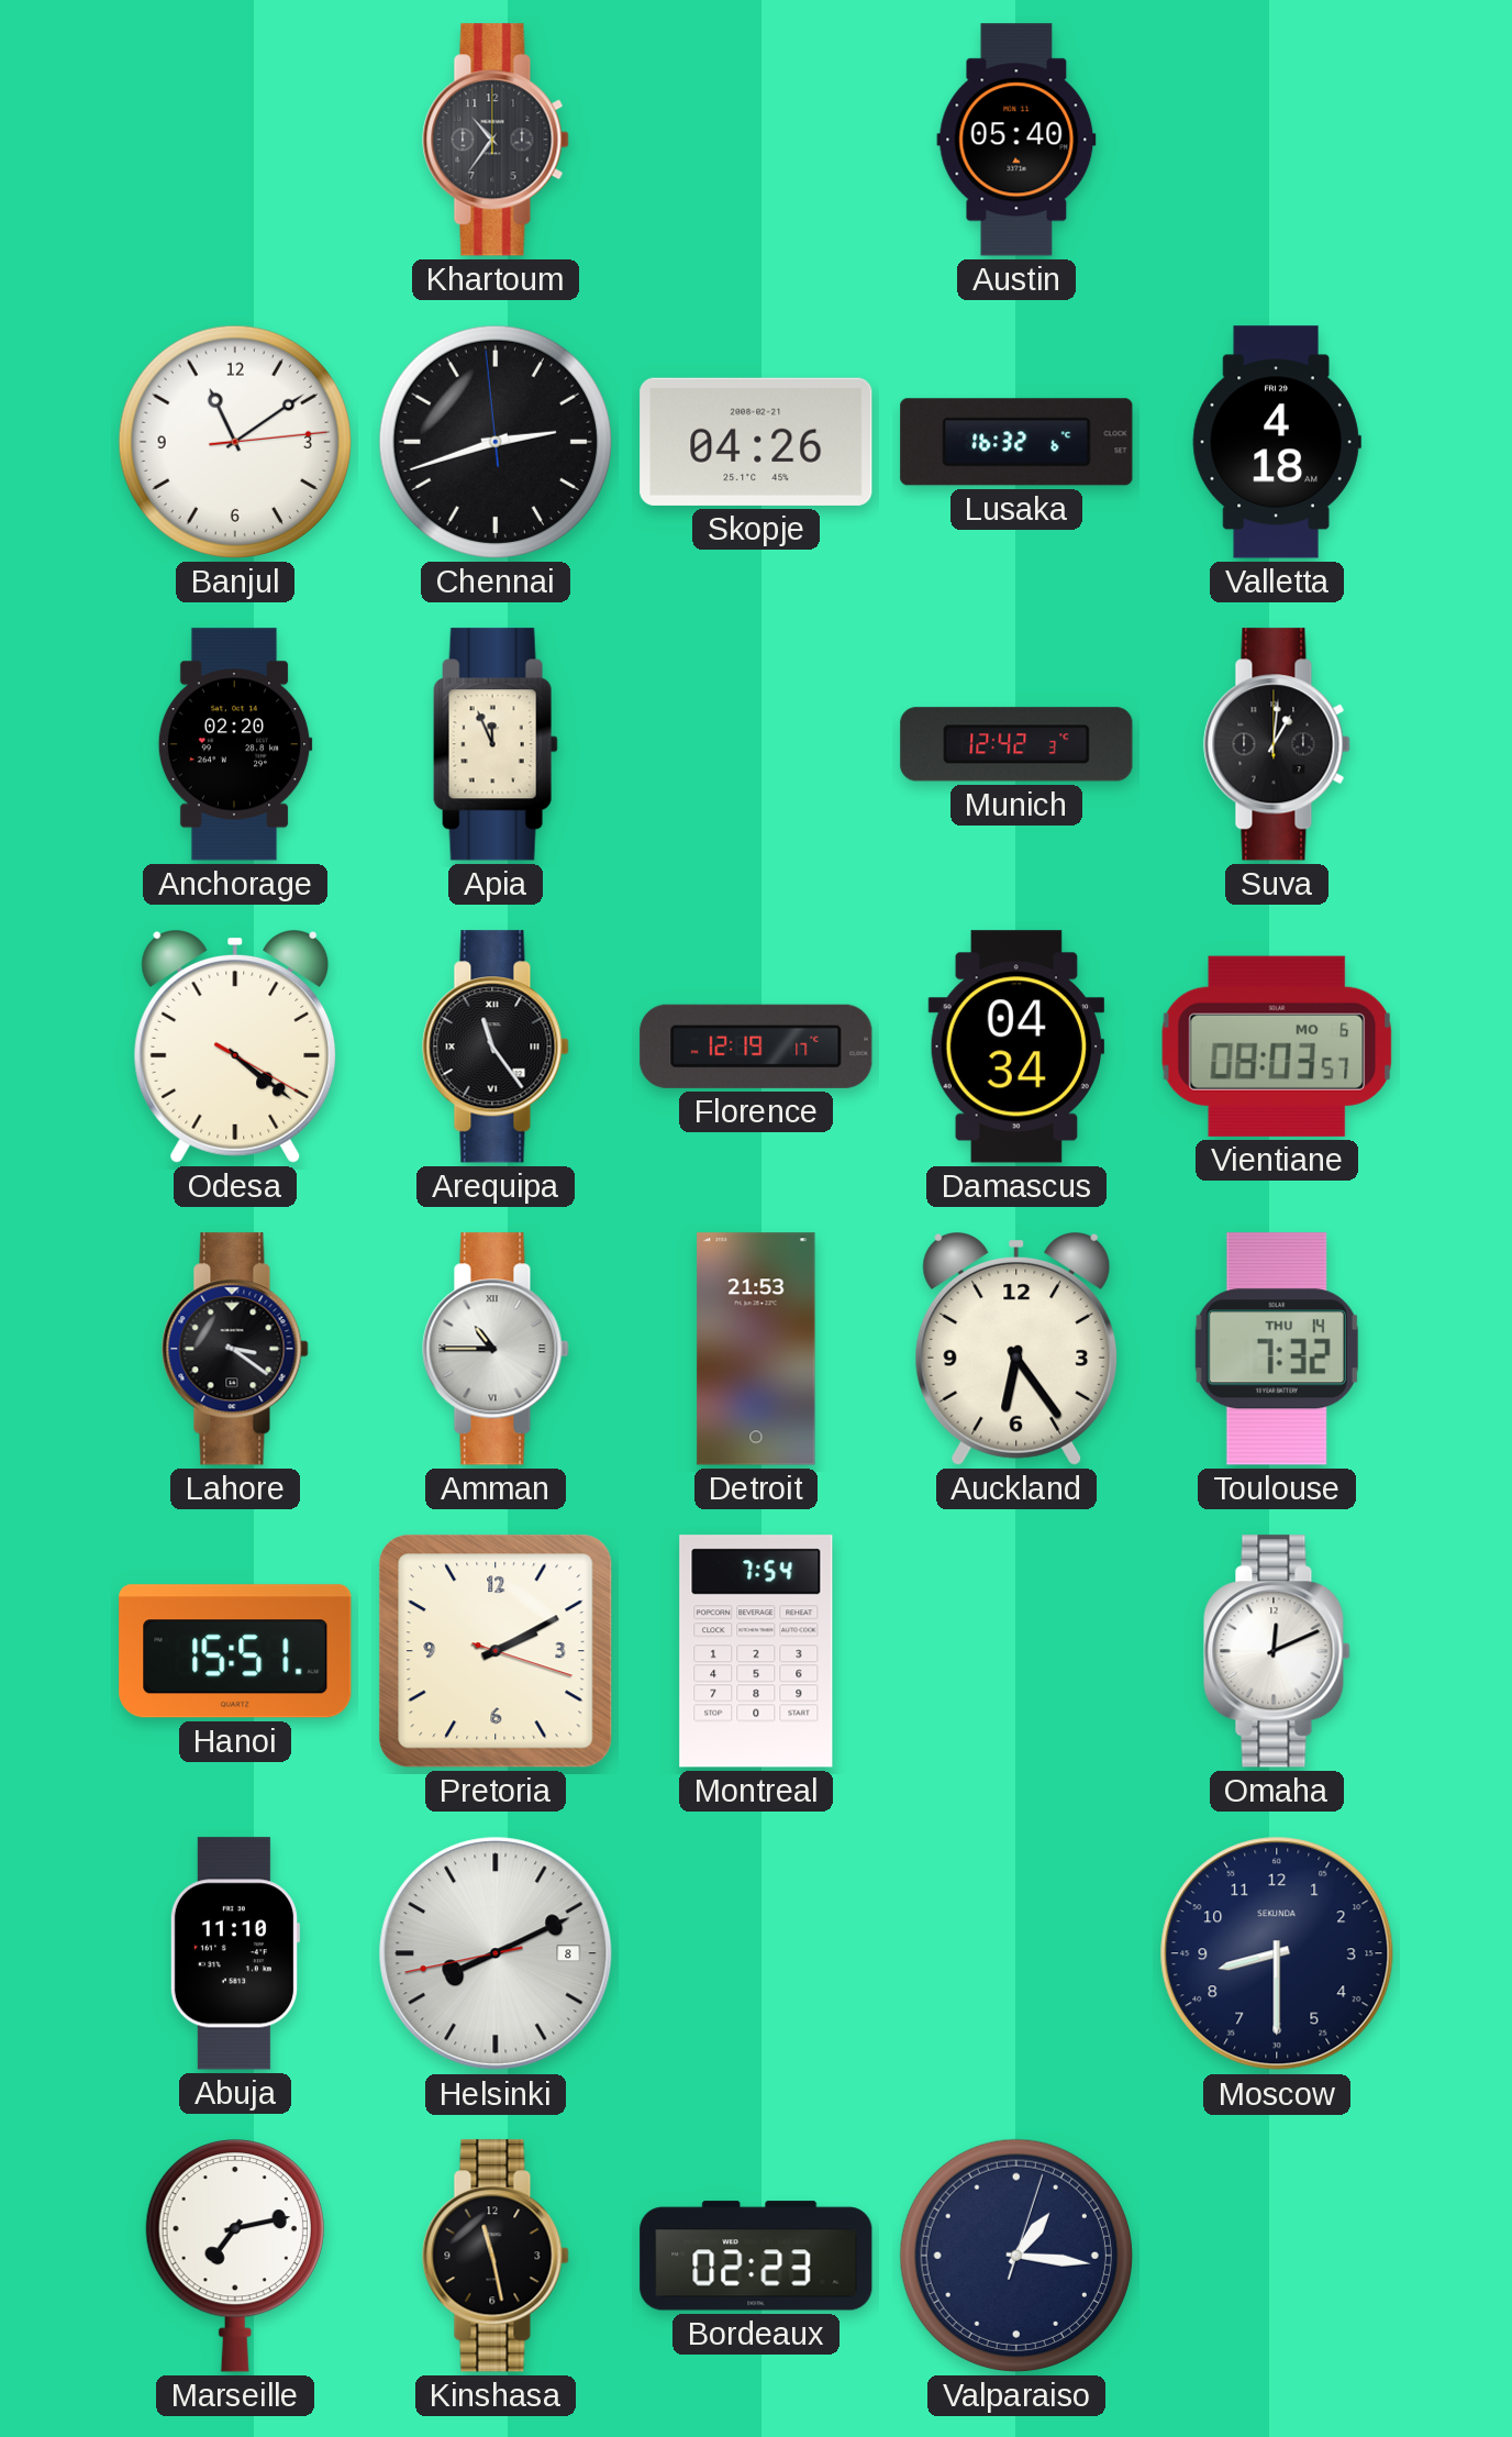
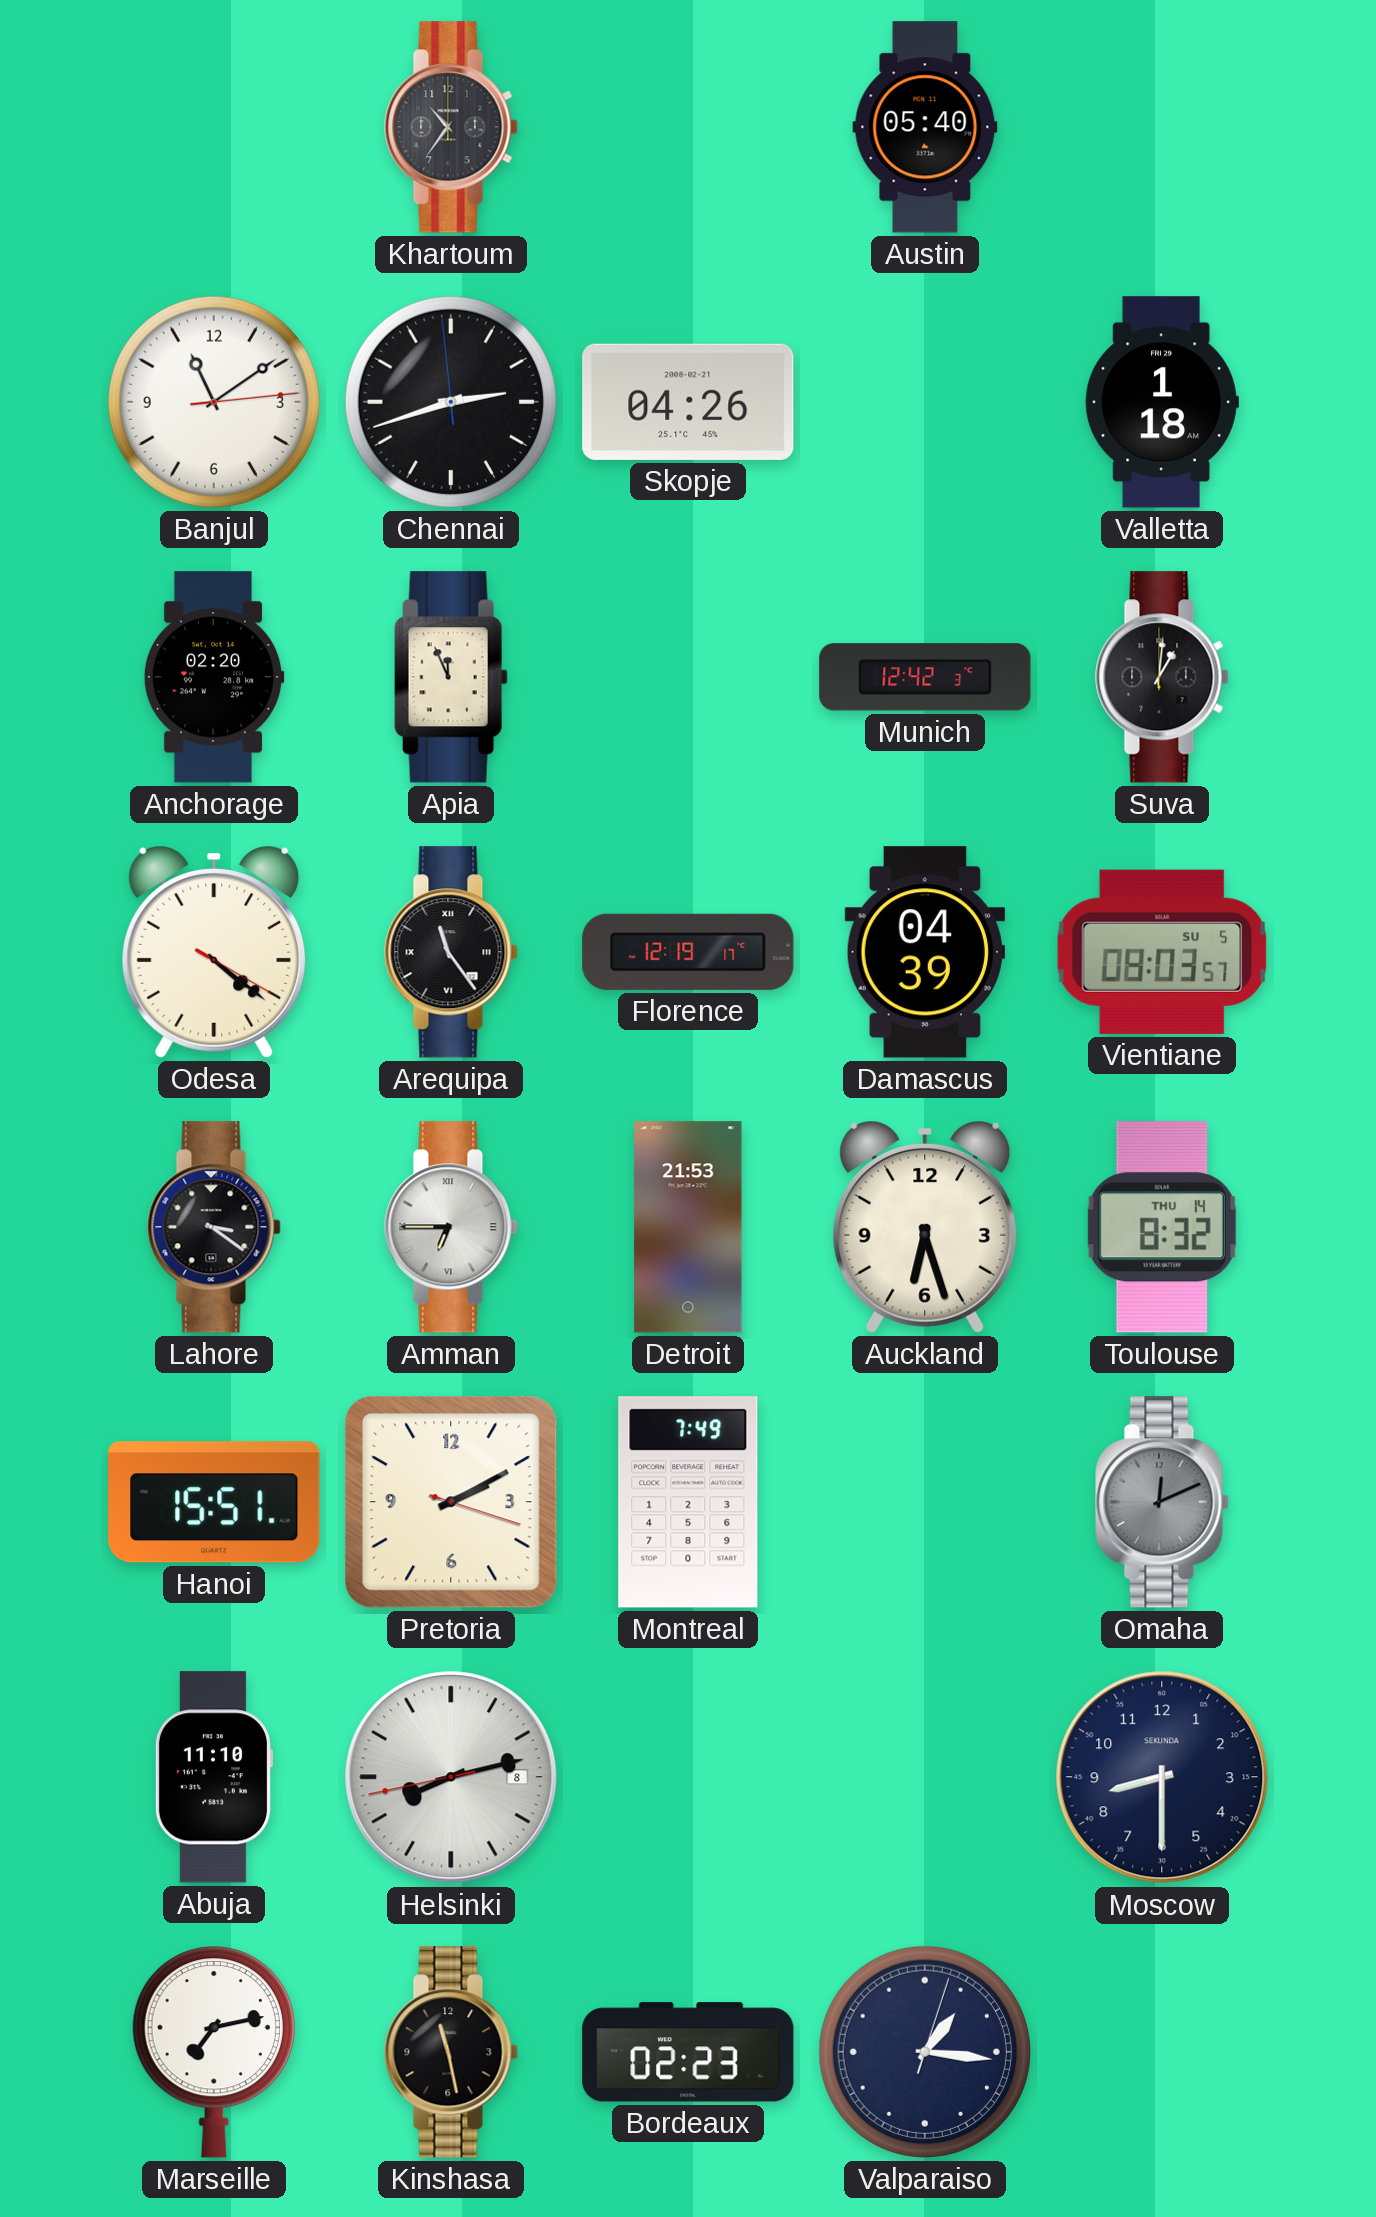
Lusaka: 16:32 -> none
Valletta: 4:18 -> 1:18
Damascus: 04:34 -> 04:39
Vientiane date: MO 6 -> SU 5
Amman: 10:45 -> 6:45
Auckland: 6:24 -> 6:27
Toulouse: 7:32 -> 8:32
Montreal: 7:54 -> 7:49
Omaha dial: white -> grey
Helsinki: 8:10 -> 8:12
